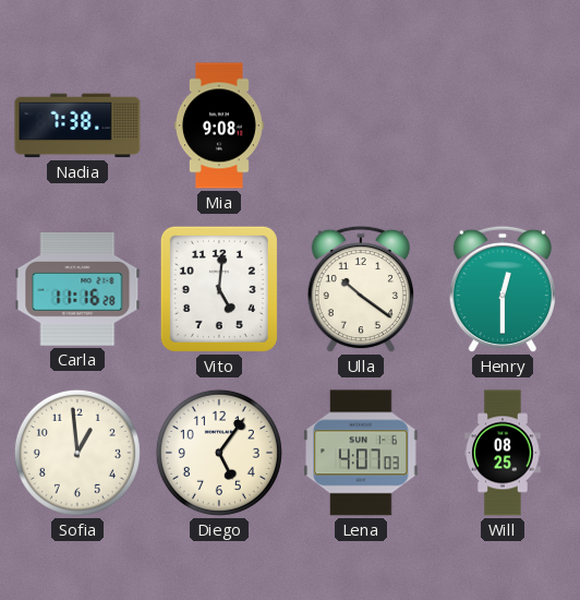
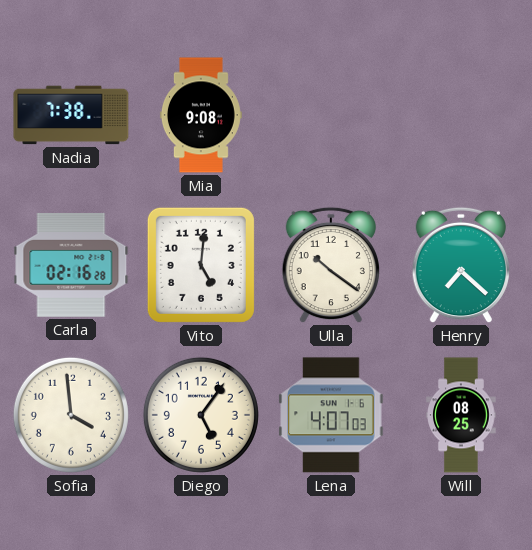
Carla: 11:16 -> 02:16
Henry: 12:30 -> 7:22
Sofia: 12:59 -> 3:59
